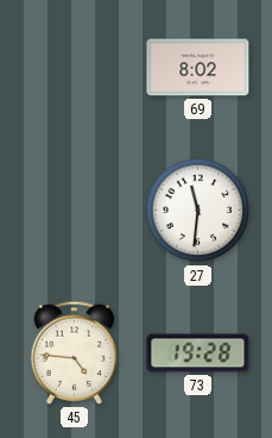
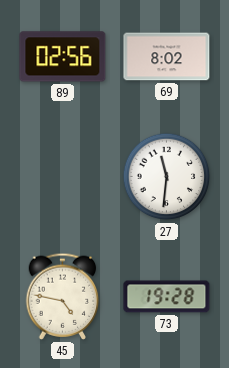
89: none -> 02:56
45: 4:46 -> 4:47
